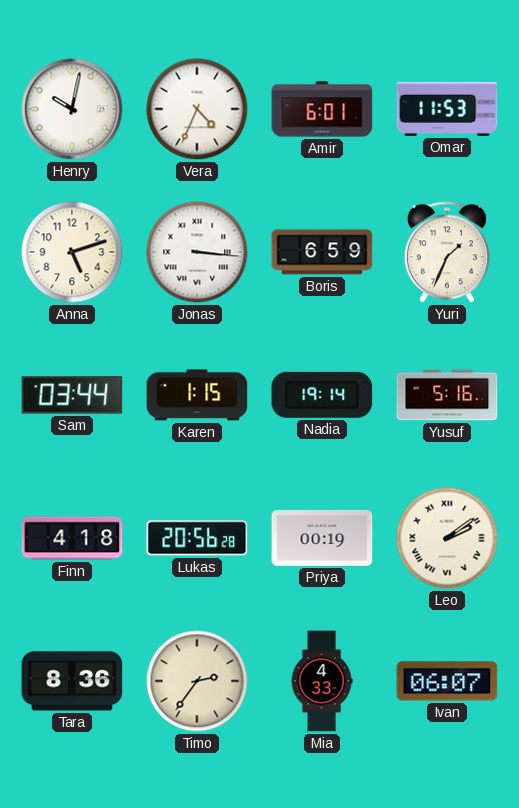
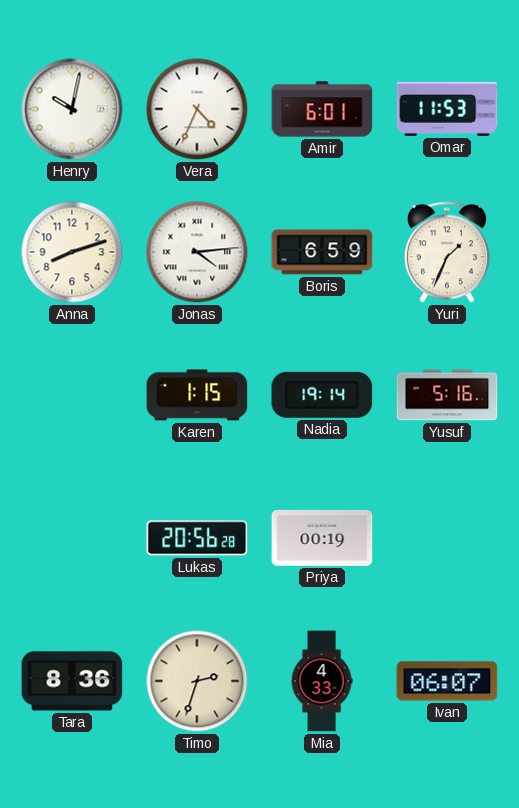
Anna: 5:12 -> 8:12
Jonas: 3:16 -> 4:14
Sam: 03:44 -> none
Finn: 4:18 -> none
Leo: 2:09 -> none
Timo: 2:36 -> 2:33
